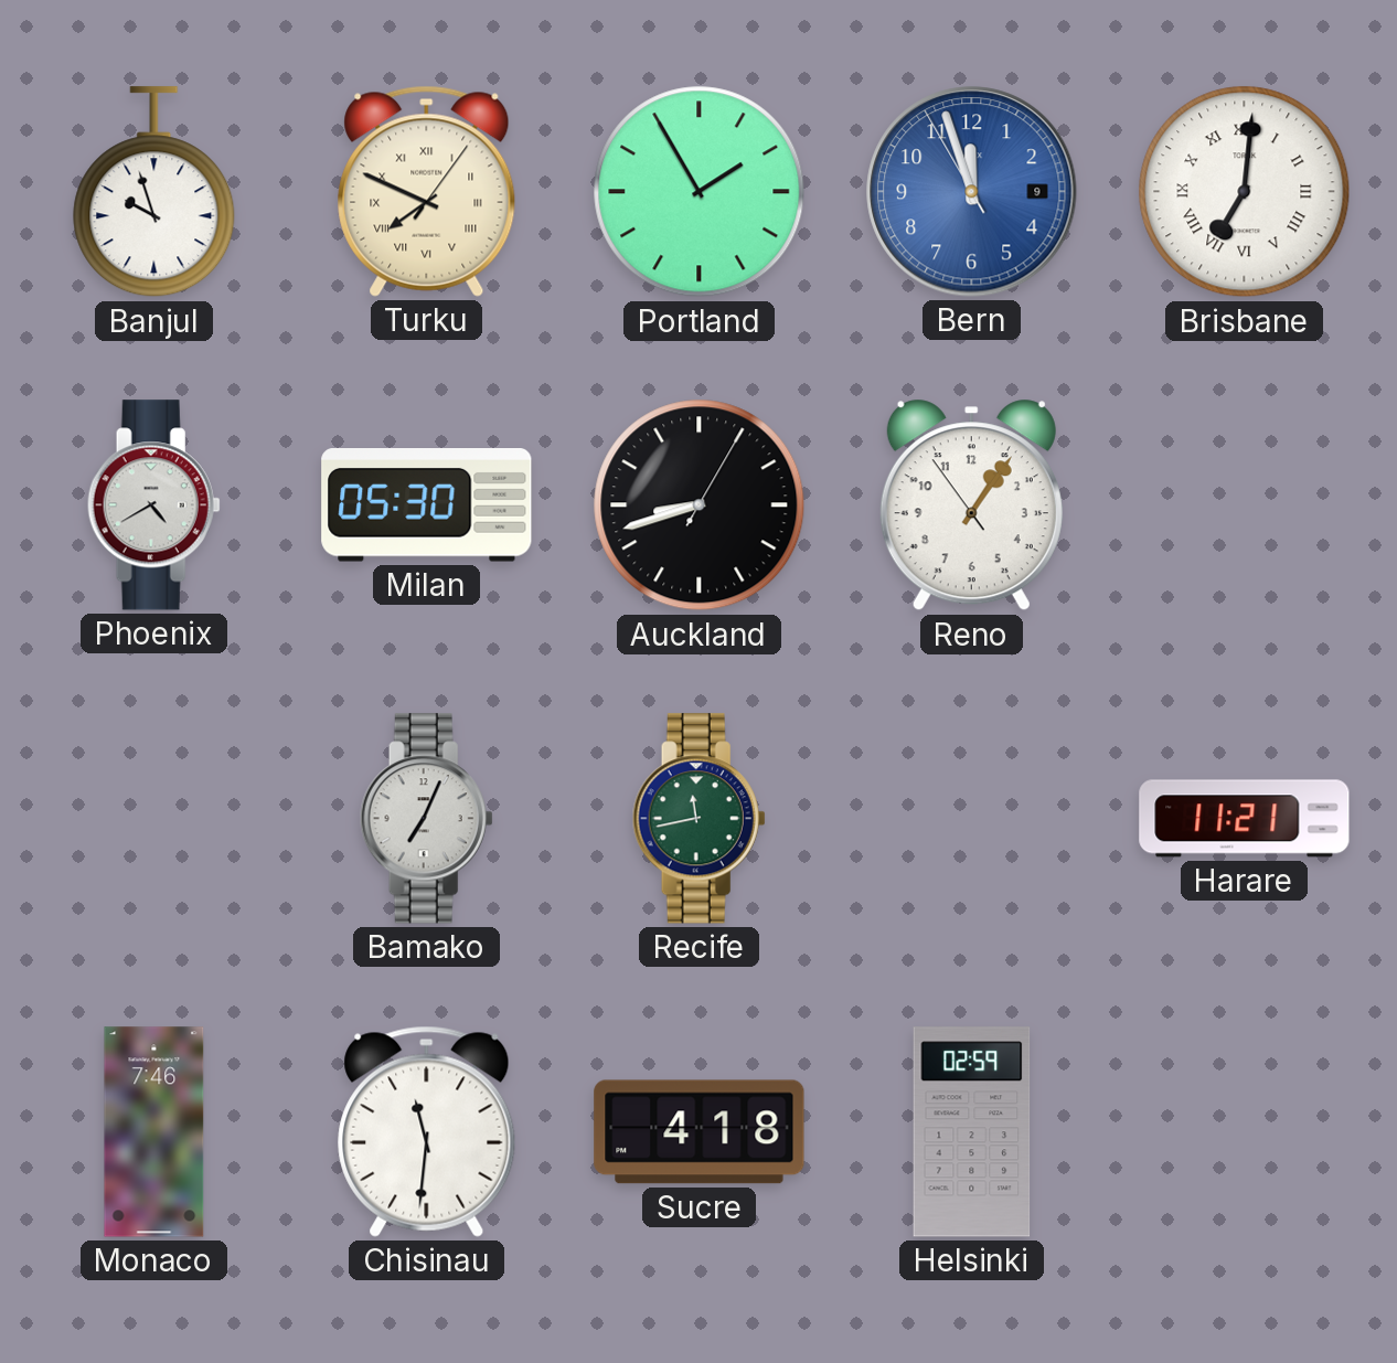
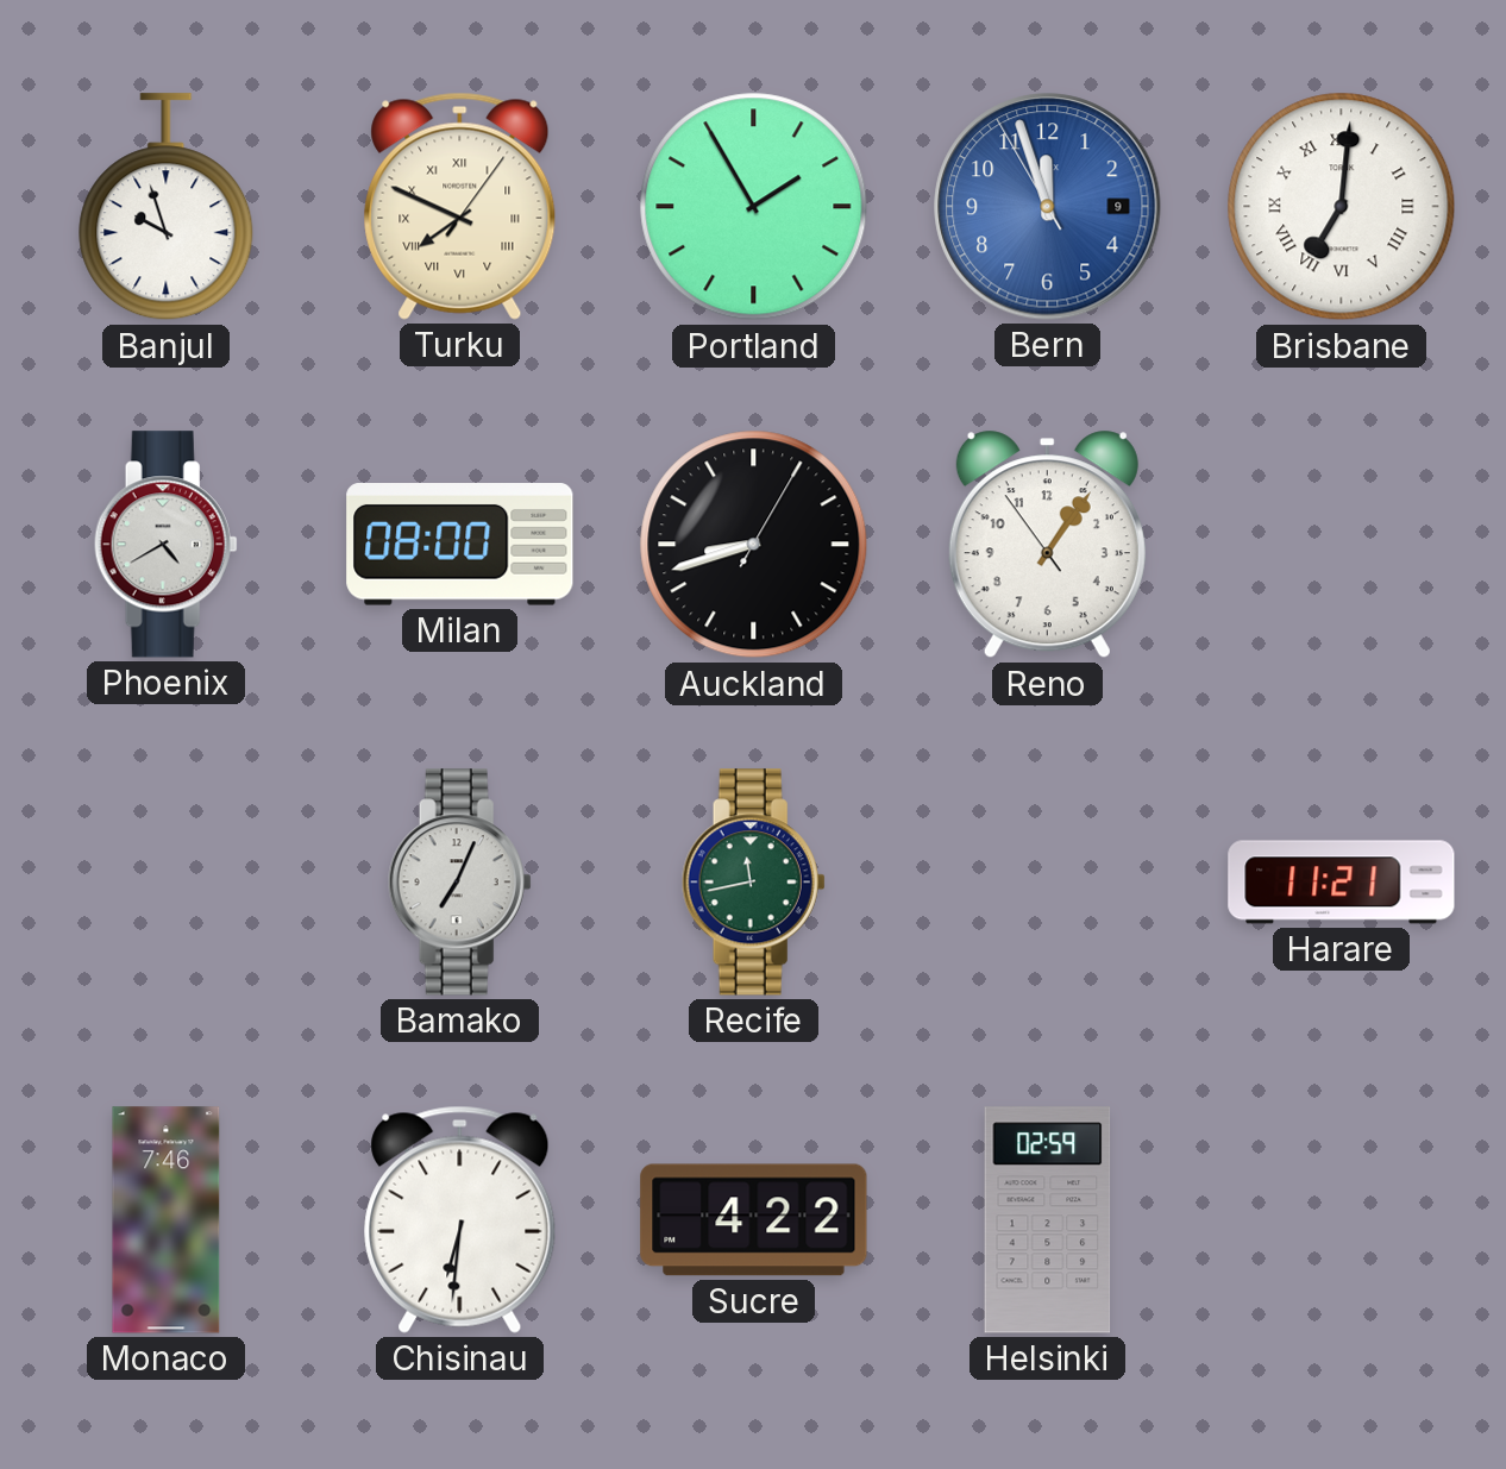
Milan: 05:30 -> 08:00
Chisinau: 11:31 -> 6:31
Sucre: 4:18 -> 4:22
